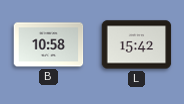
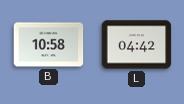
L: 15:42 -> 04:42
